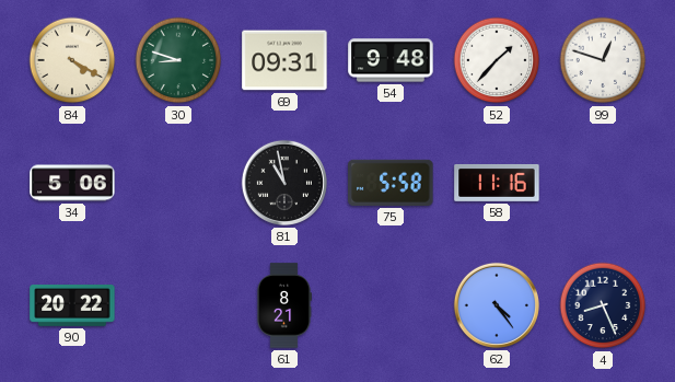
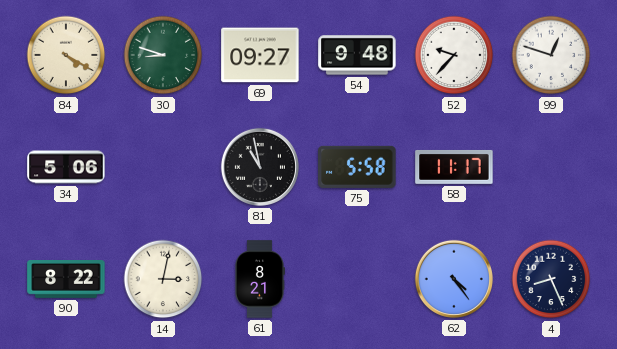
69: 09:31 -> 09:27
52: 1:37 -> 9:37
58: 11:16 -> 11:17
90: 20:22 -> 8:22
14: none -> 3:02
